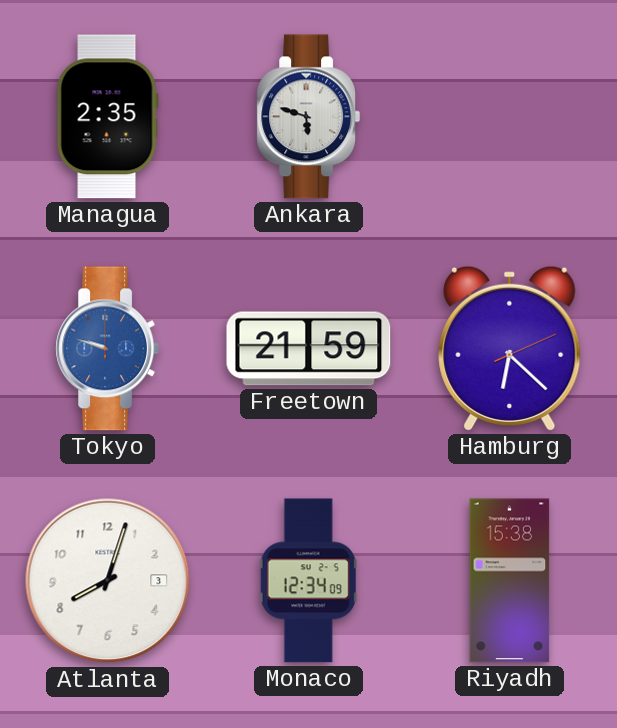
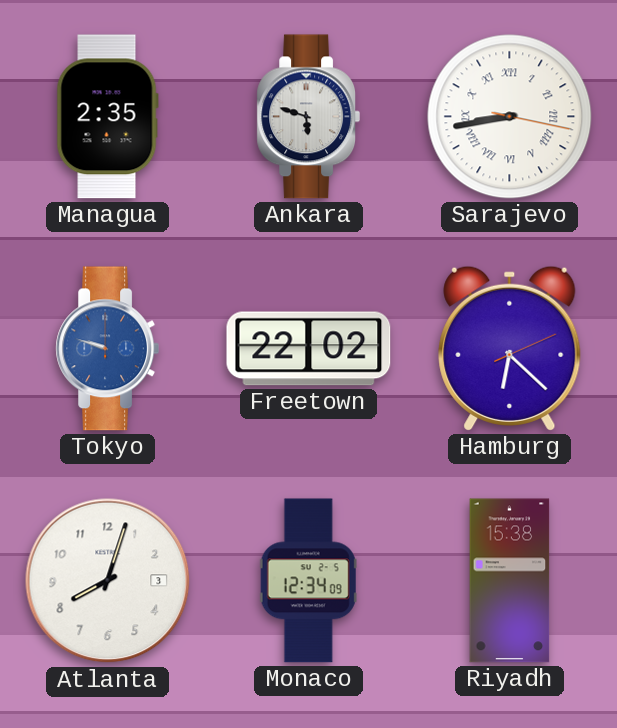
Sarajevo: none -> 8:43
Freetown: 21:59 -> 22:02
